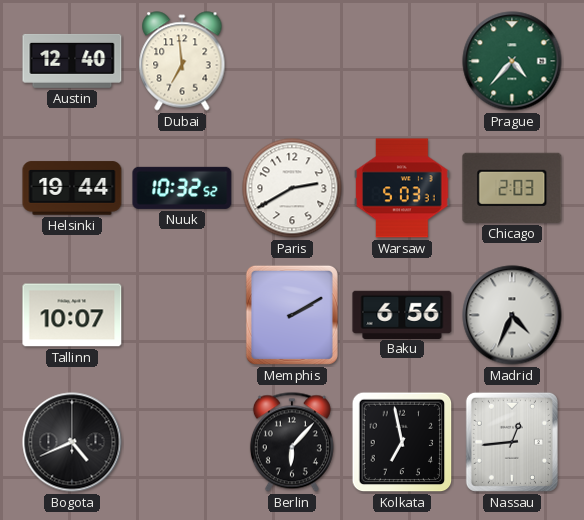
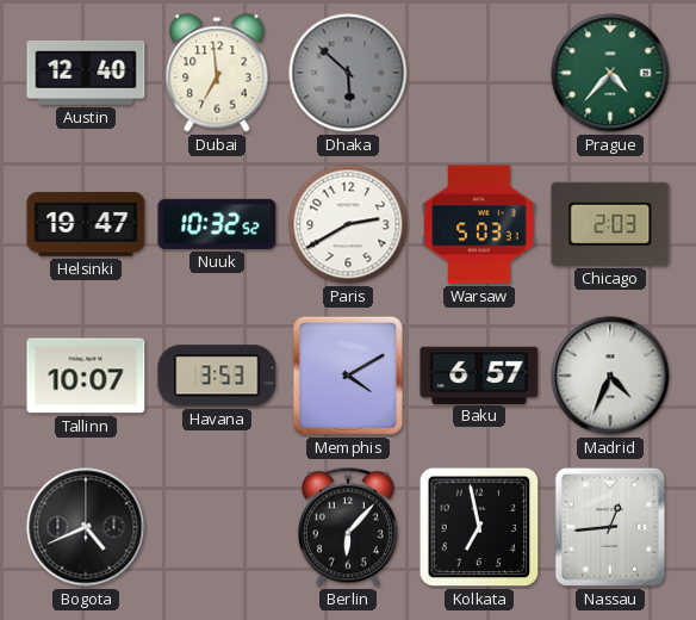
Dhaka: none -> 5:52
Helsinki: 19:44 -> 19:47
Havana: none -> 3:53
Memphis: 2:10 -> 4:10
Baku: 6:56 -> 6:57
